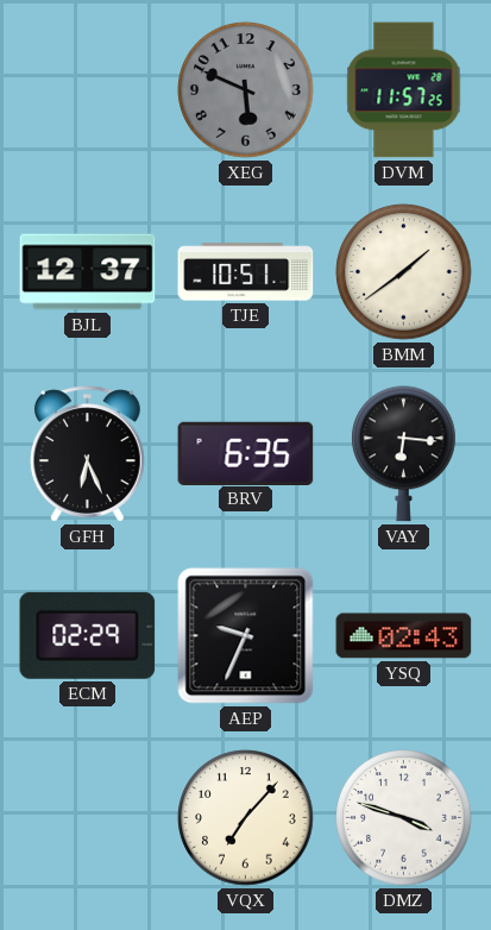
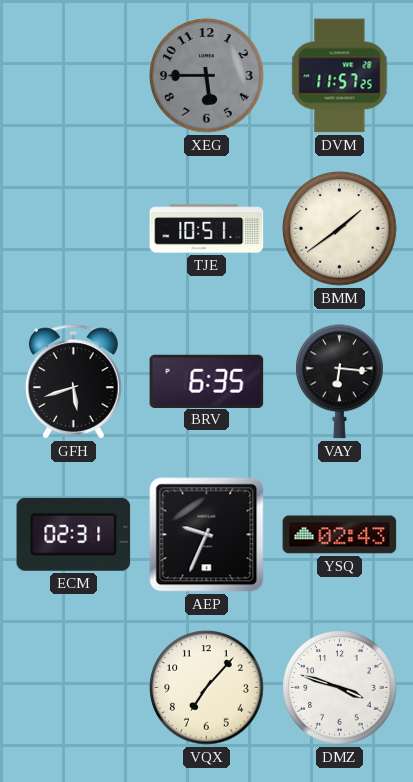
XEG: 5:49 -> 5:45
BJL: 12:37 -> none
GFH: 6:26 -> 5:42
ECM: 02:29 -> 02:31
